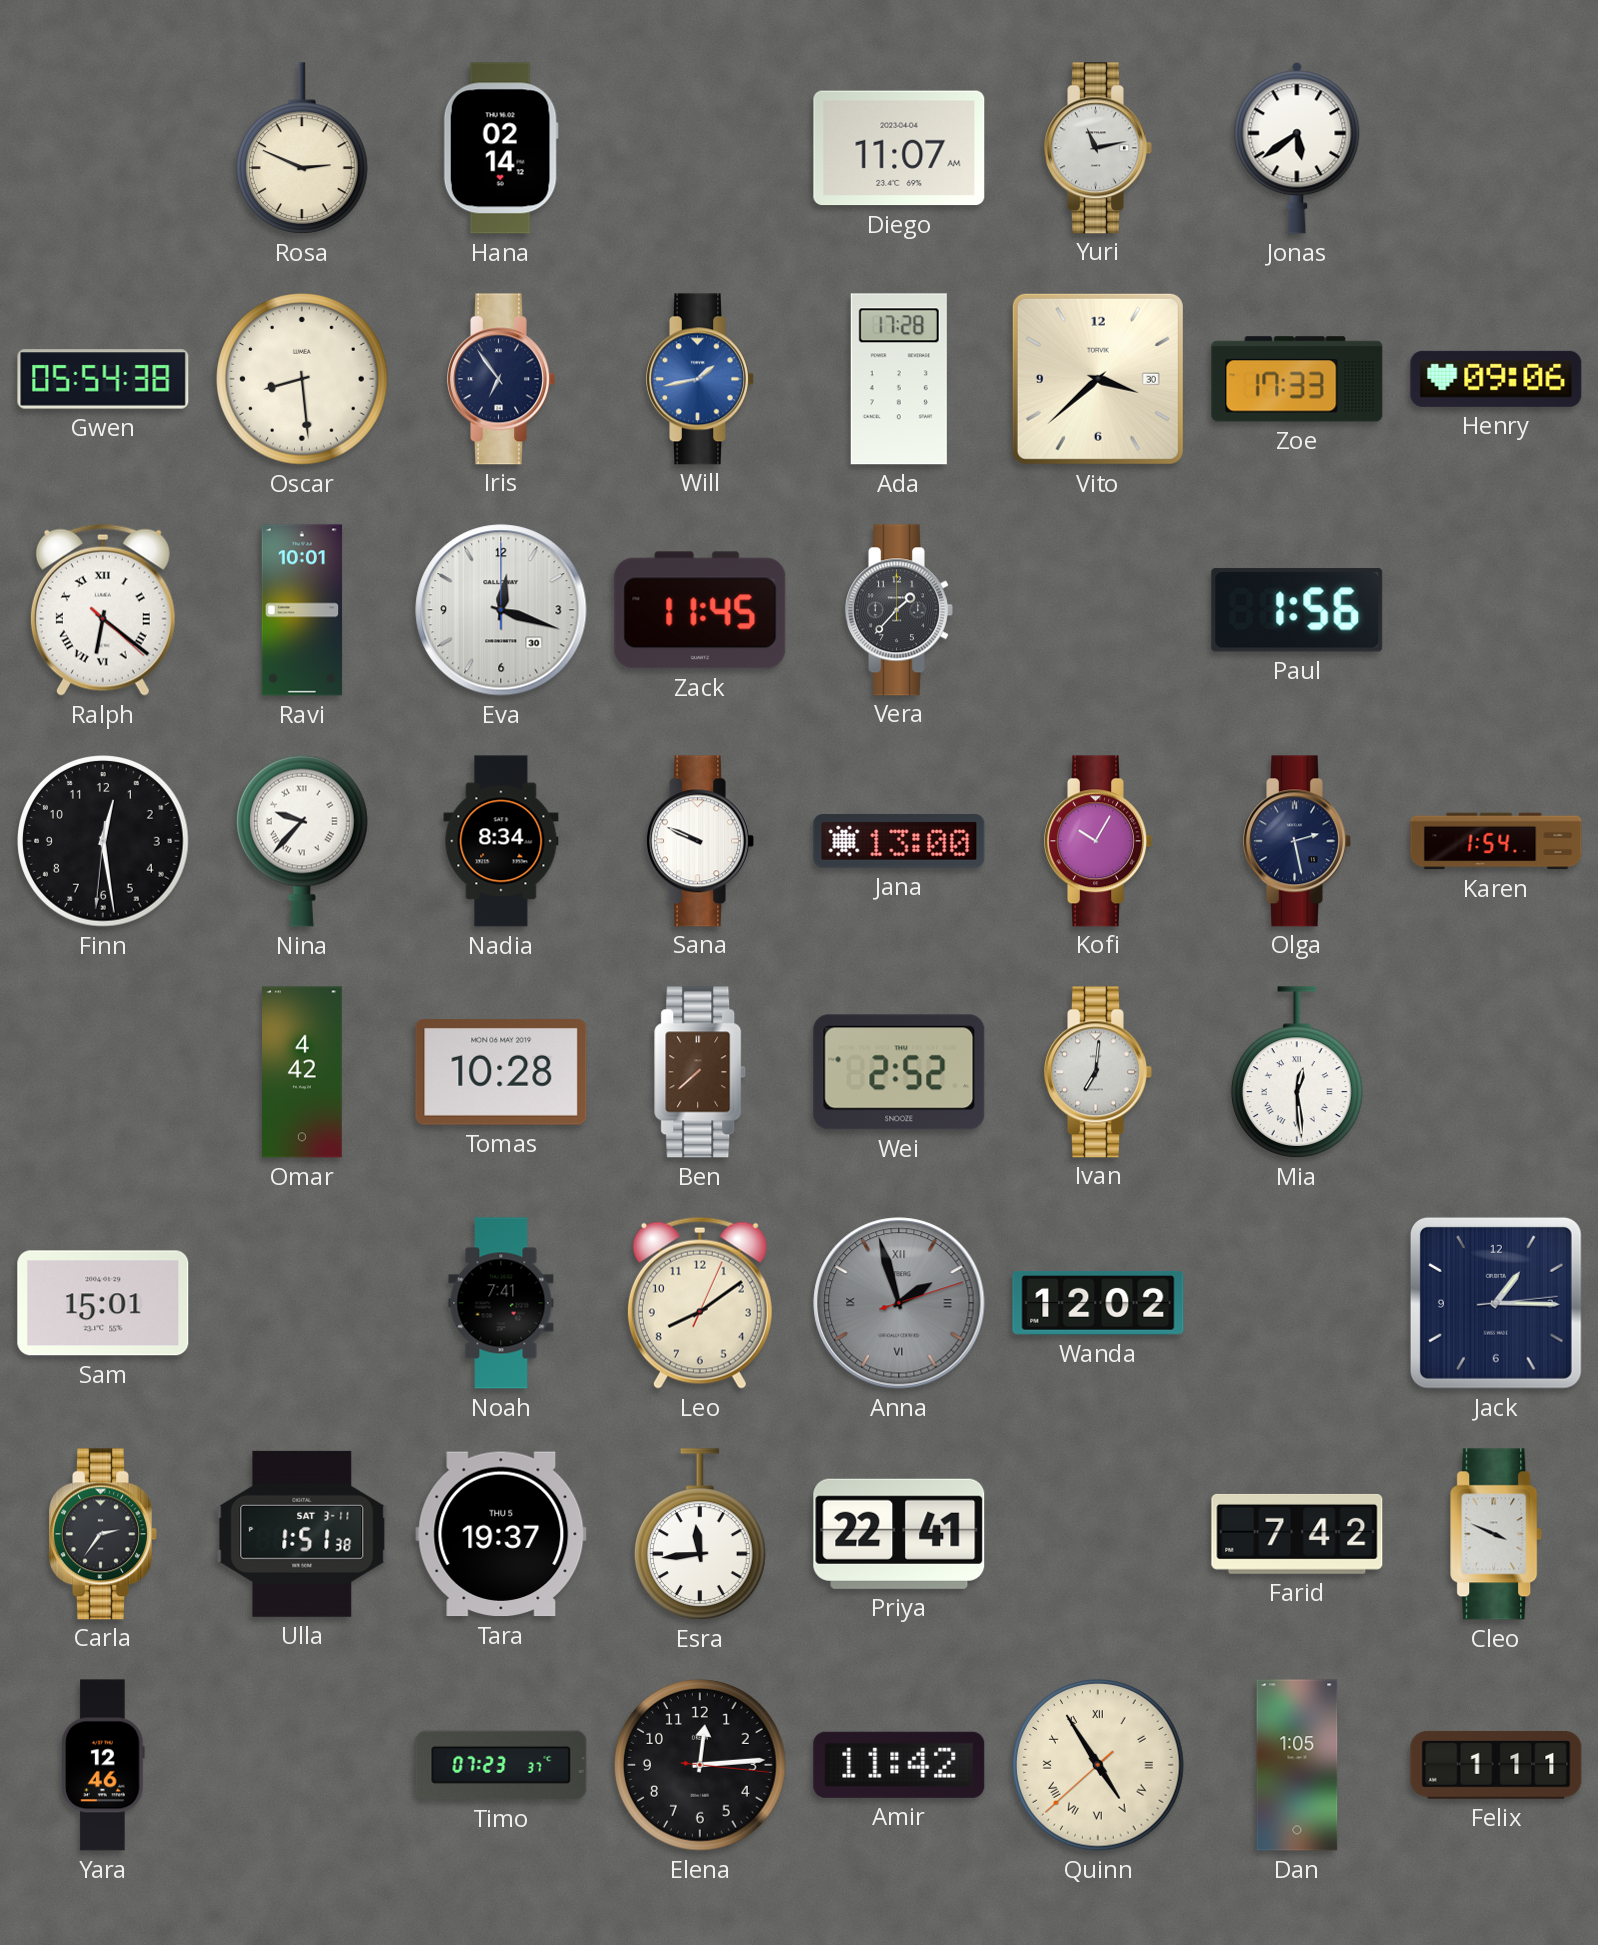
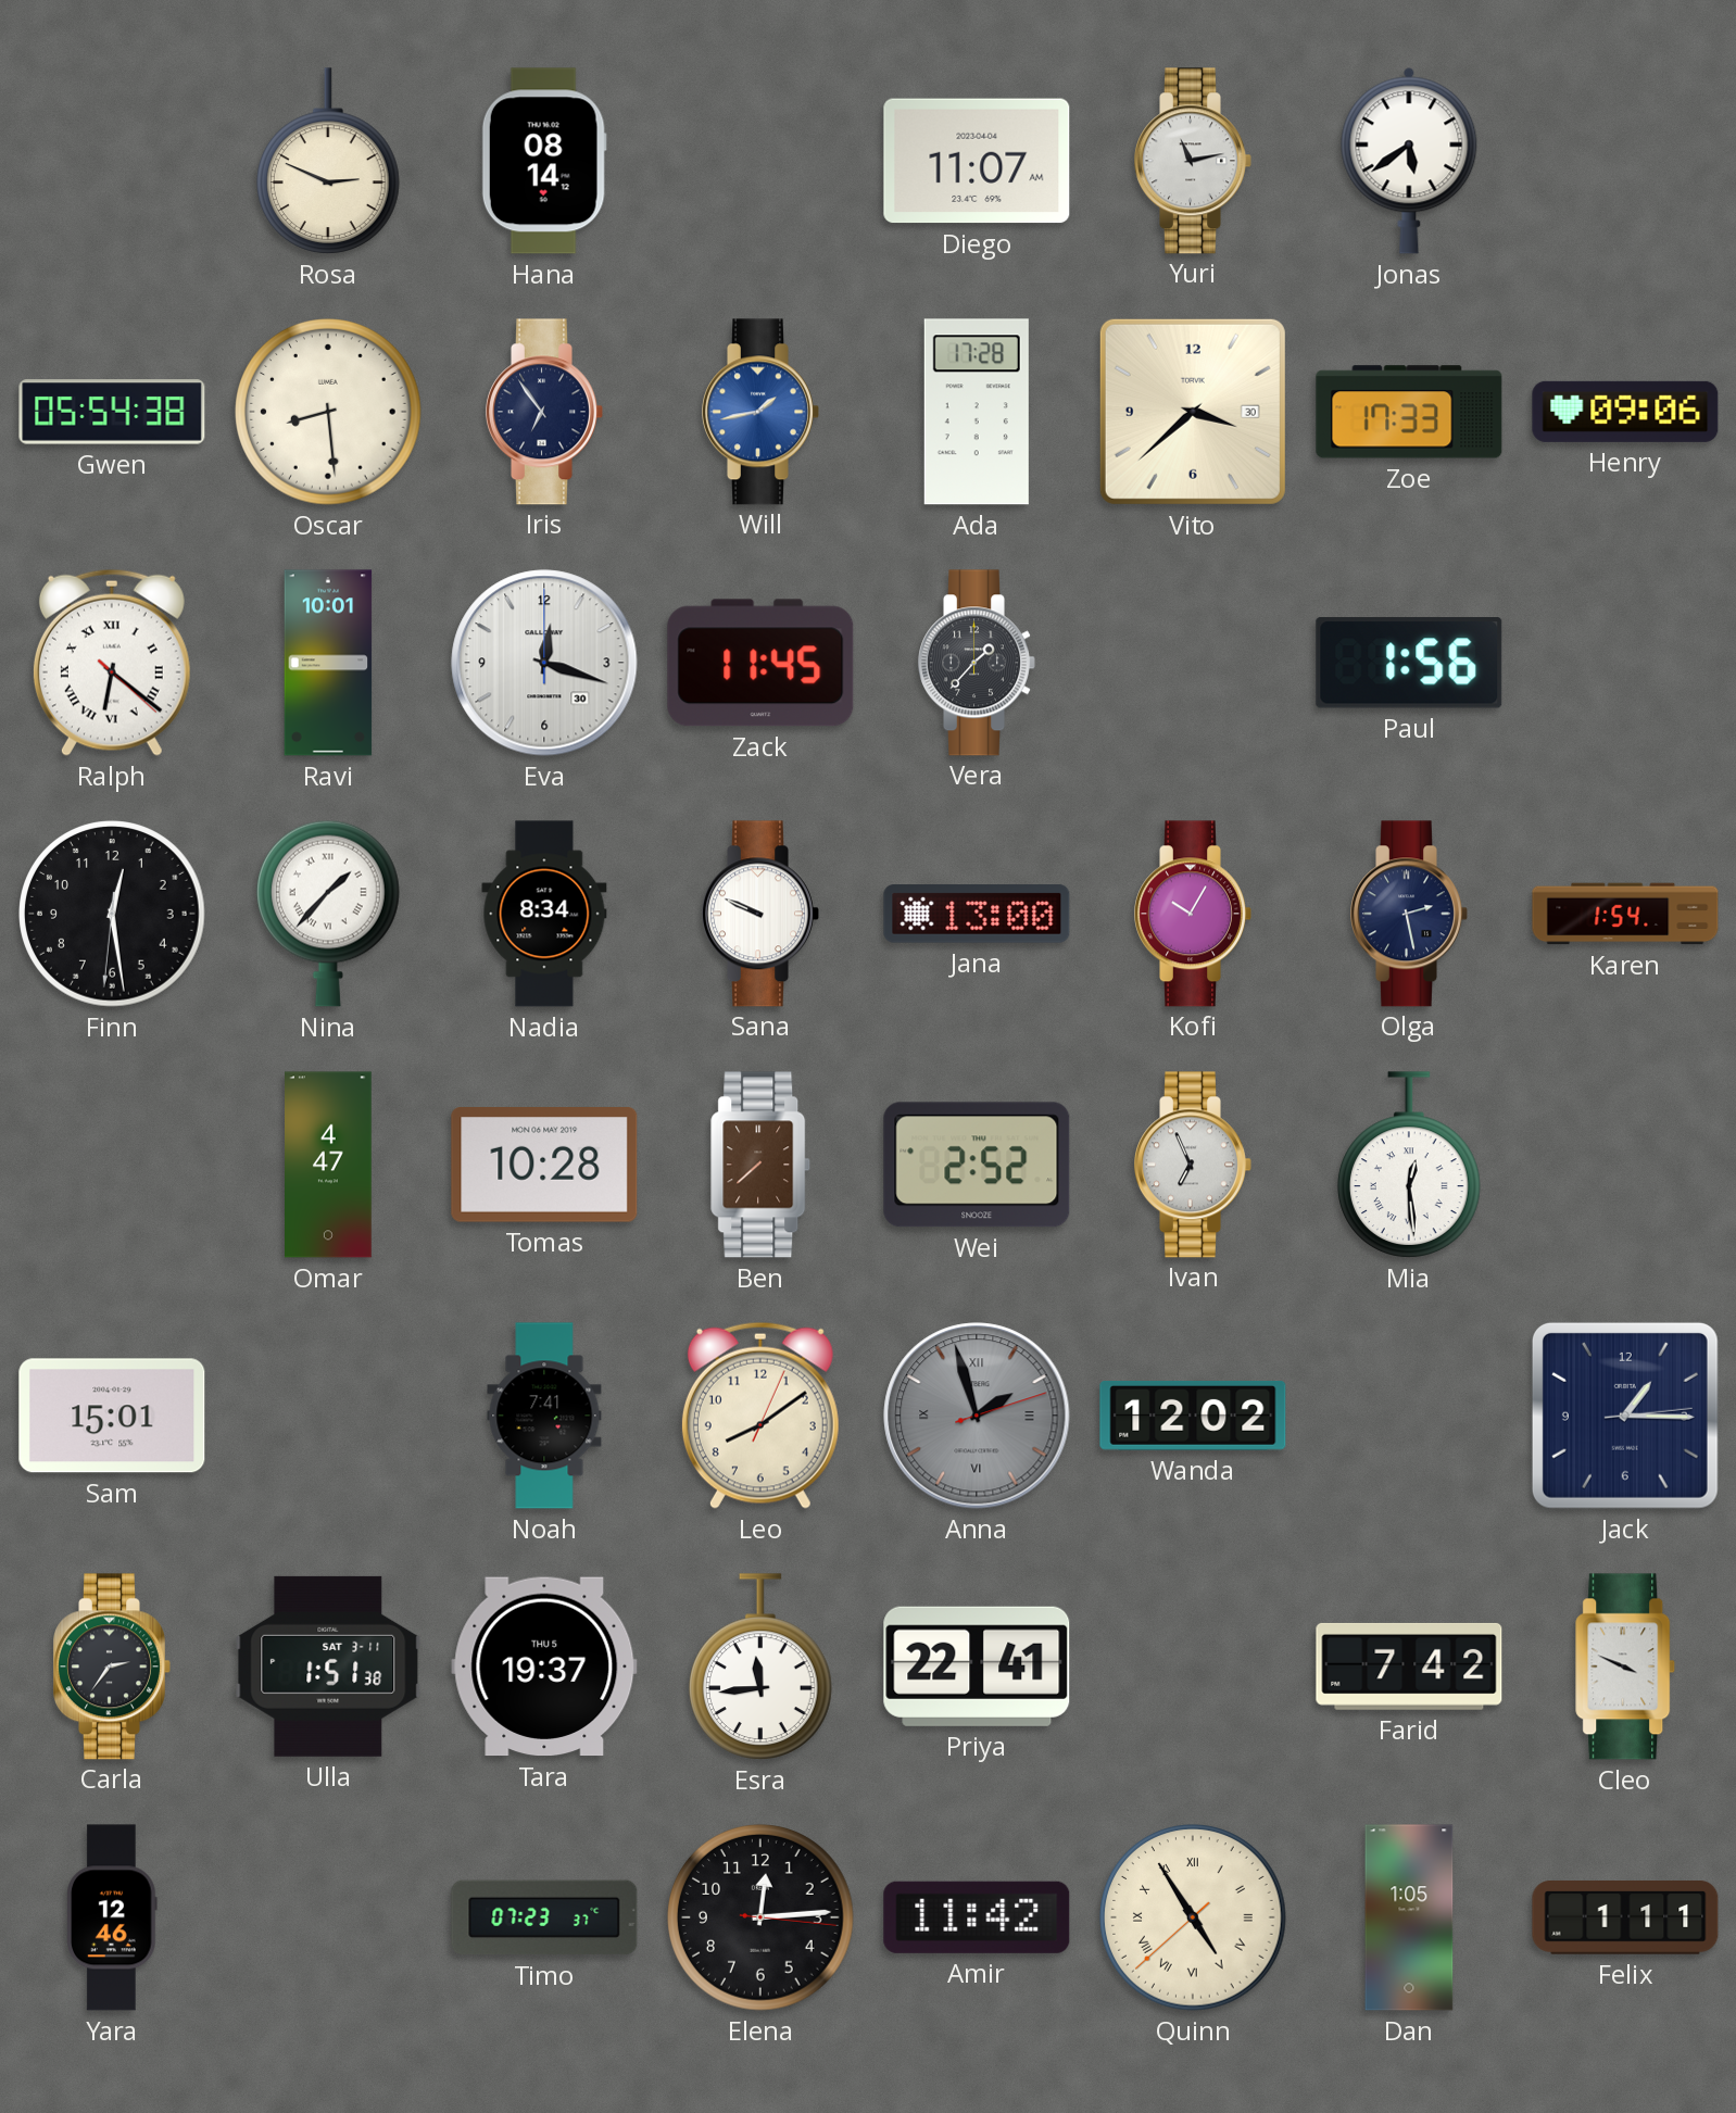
Hana: 02:14 -> 08:14
Nina: 9:37 -> 1:37
Omar: 4:42 -> 4:47
Ivan: 7:01 -> 6:56
